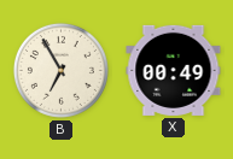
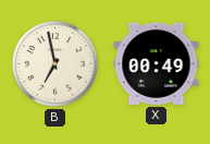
B: 6:55 -> 6:58
